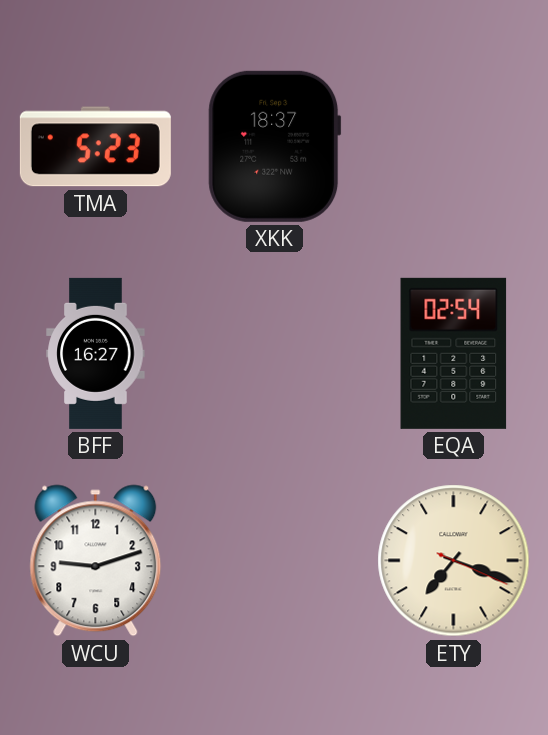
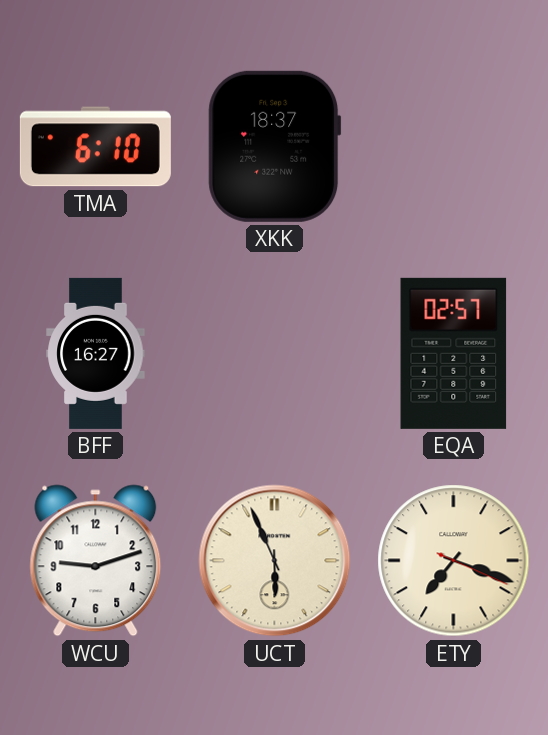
TMA: 5:23 -> 6:10
EQA: 02:54 -> 02:57
UCT: none -> 5:56
